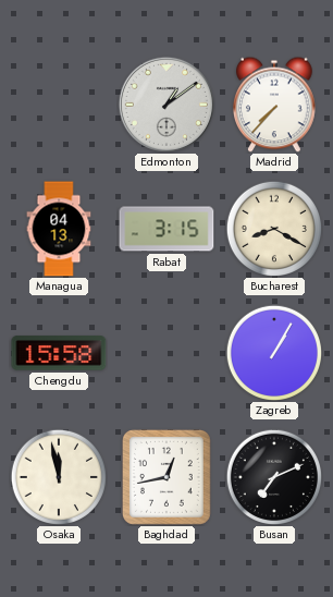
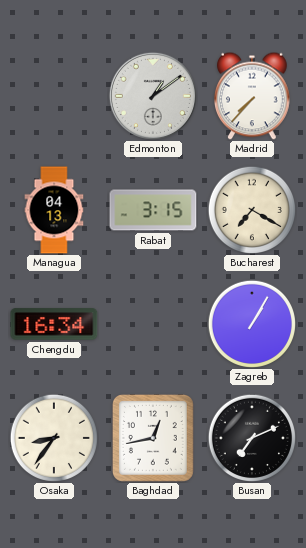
Bucharest: 8:20 -> 7:20
Chengdu: 15:58 -> 16:34
Osaka: 11:58 -> 8:36
